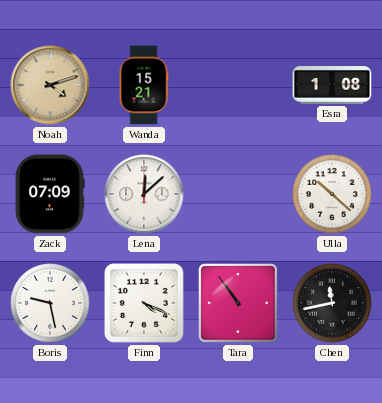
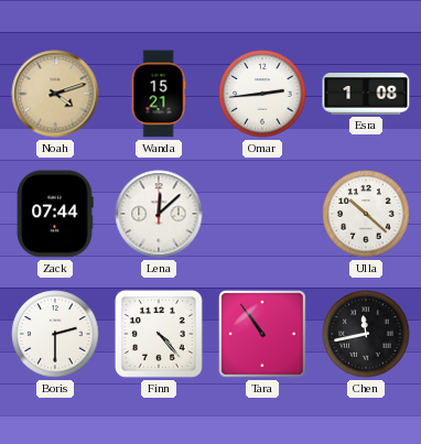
Omar: none -> 2:44
Zack: 07:09 -> 07:44
Boris: 9:28 -> 2:30
Finn: 4:19 -> 4:23
